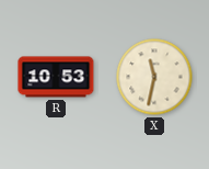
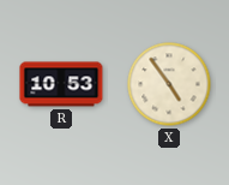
X: 11:32 -> 4:54
